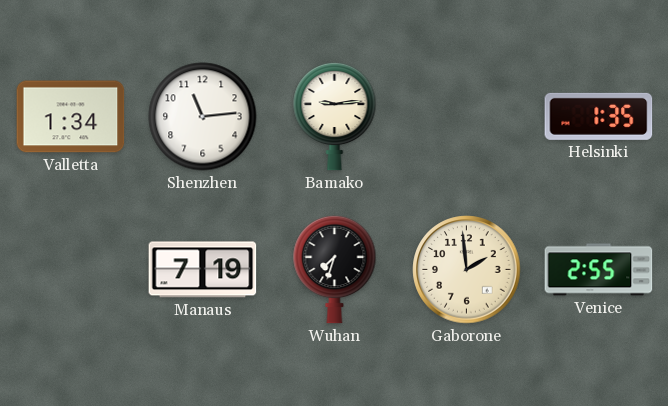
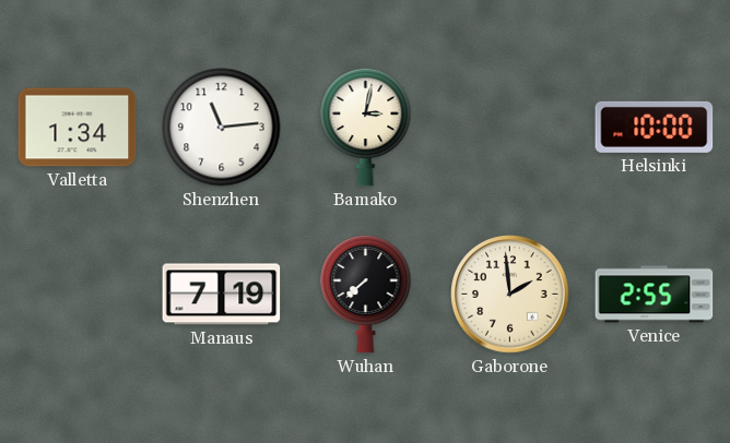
Bamako: 9:14 -> 3:02
Helsinki: 1:35 -> 10:00
Wuhan: 7:33 -> 7:38
